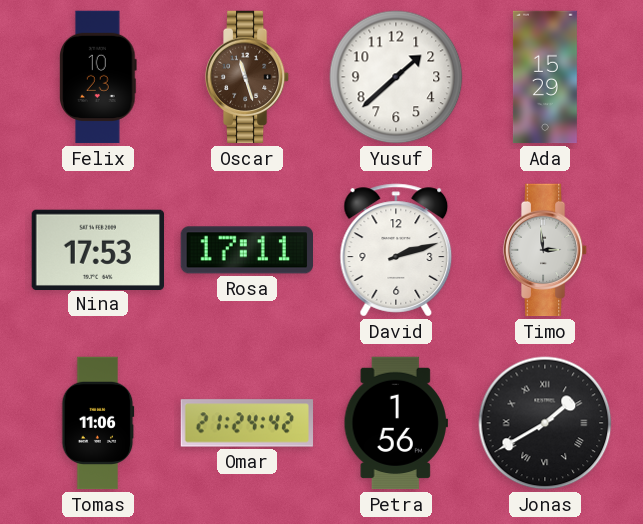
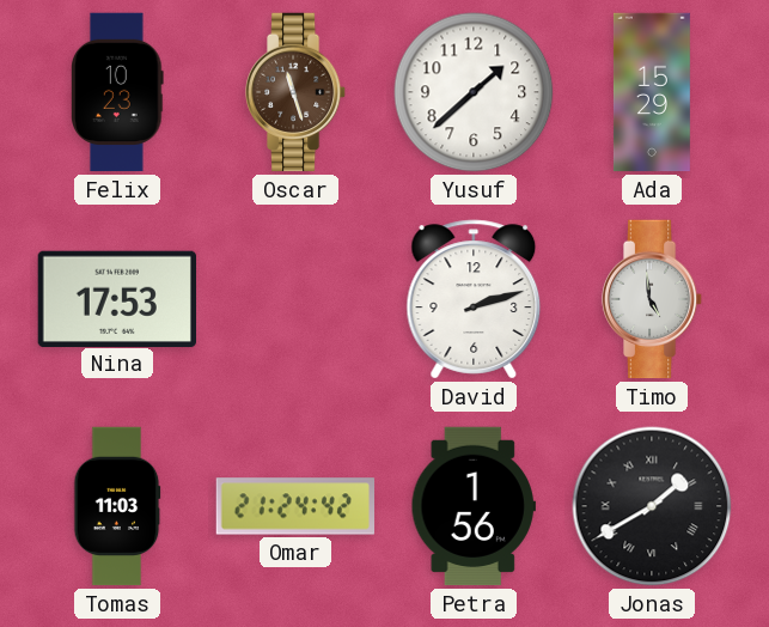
Rosa: 17:11 -> none
Timo: 2:59 -> 4:59
Tomas: 11:06 -> 11:03
